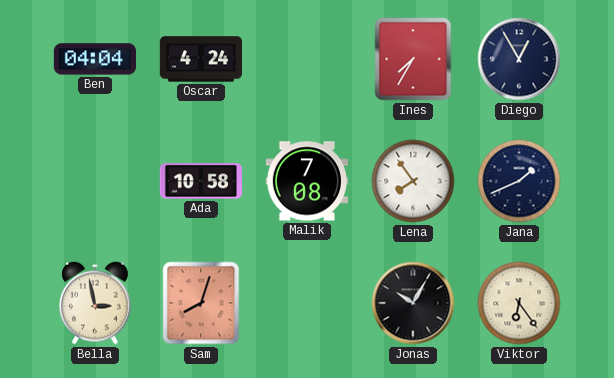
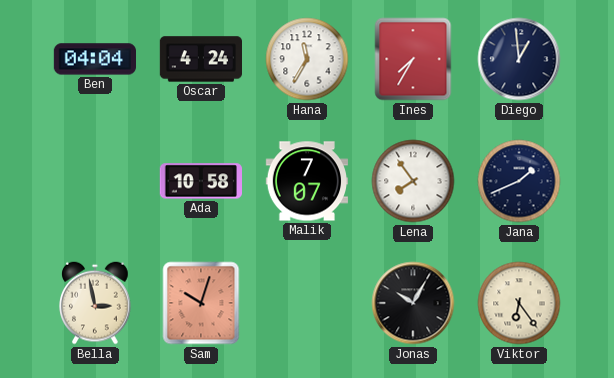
Hana: none -> 11:35
Diego: 12:55 -> 12:59
Malik: 7:08 -> 7:07
Sam: 8:03 -> 10:03
